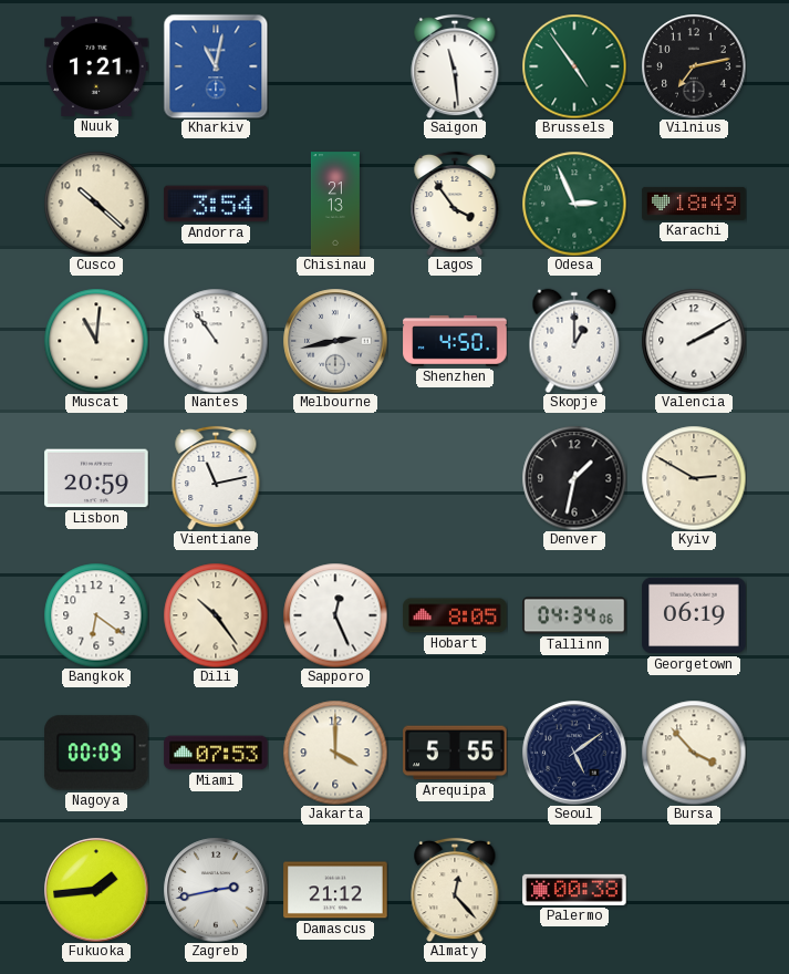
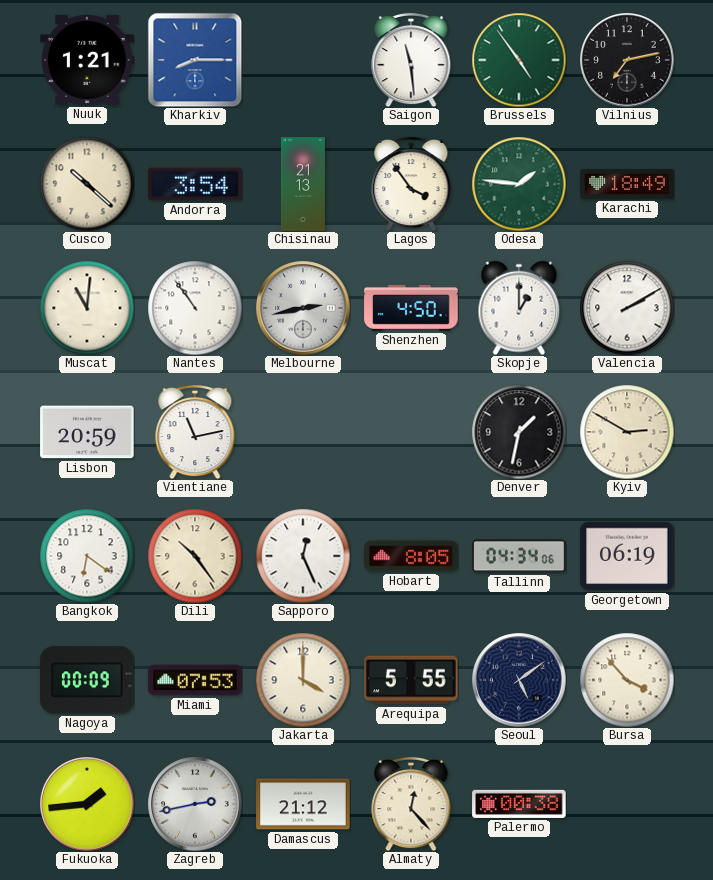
Kharkiv: 11:02 -> 8:15
Odesa: 2:56 -> 1:46
